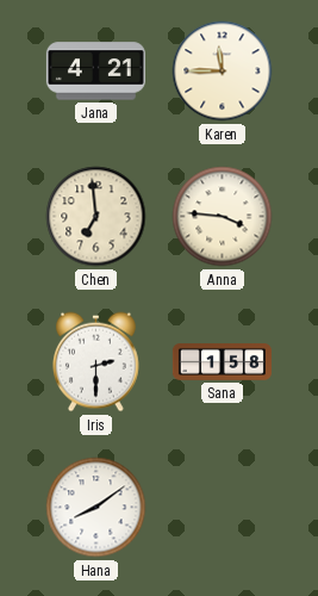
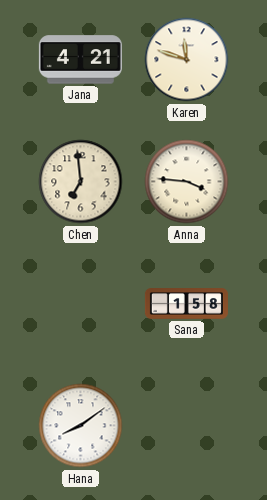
Karen: 11:45 -> 11:48
Iris: 2:30 -> none
